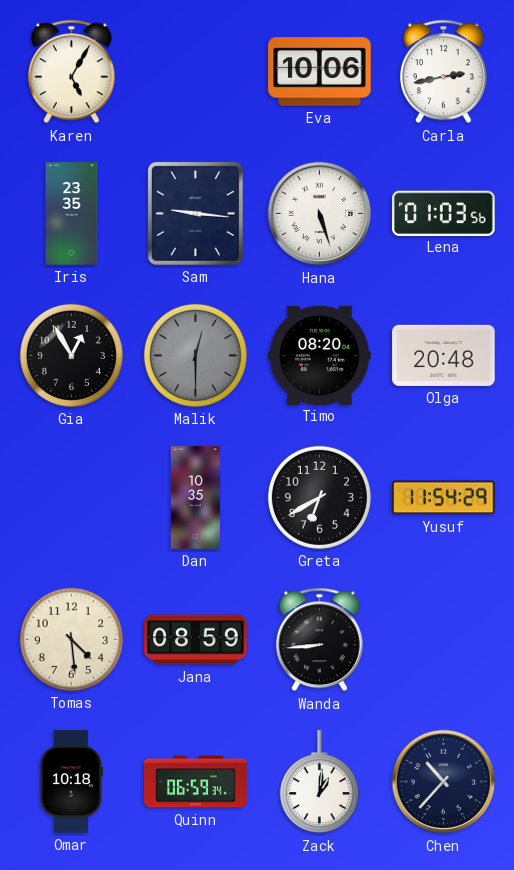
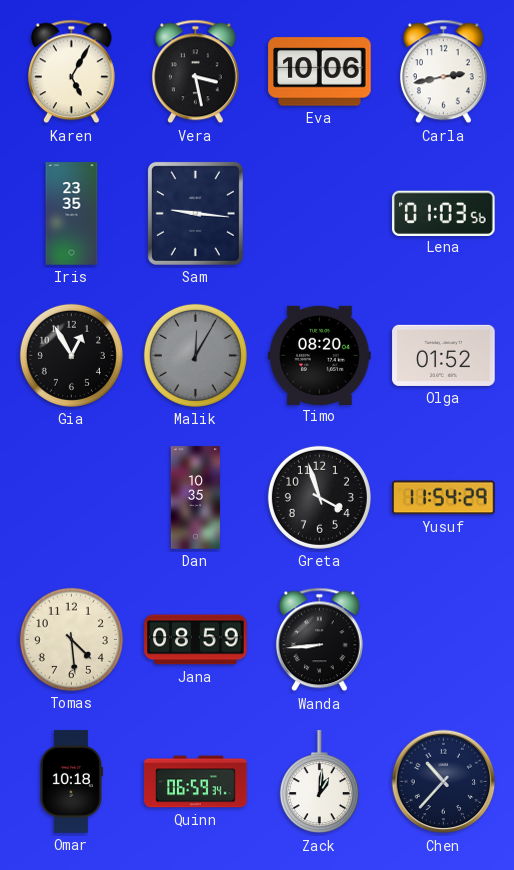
Vera: none -> 3:28
Hana: 5:27 -> none
Malik: 12:30 -> 12:05
Olga: 20:48 -> 01:52
Greta: 6:40 -> 3:57
